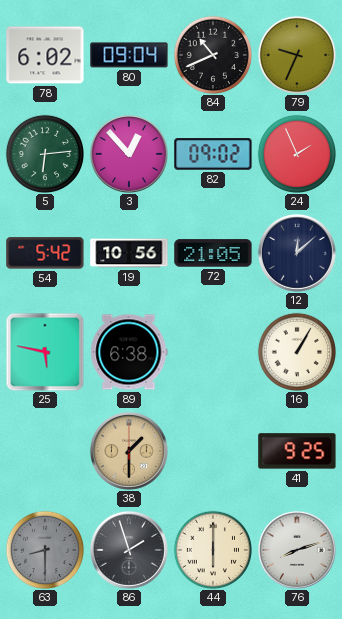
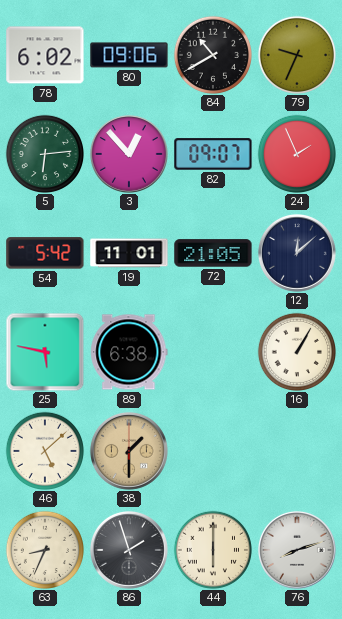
80: 09:04 -> 09:06
84: 10:41 -> 10:40
82: 09:02 -> 09:07
19: 10:56 -> 11:01
46: none -> 5:08
41: 9:25 -> none
63: 8:30 -> 8:34
63 dial: grey -> cream
